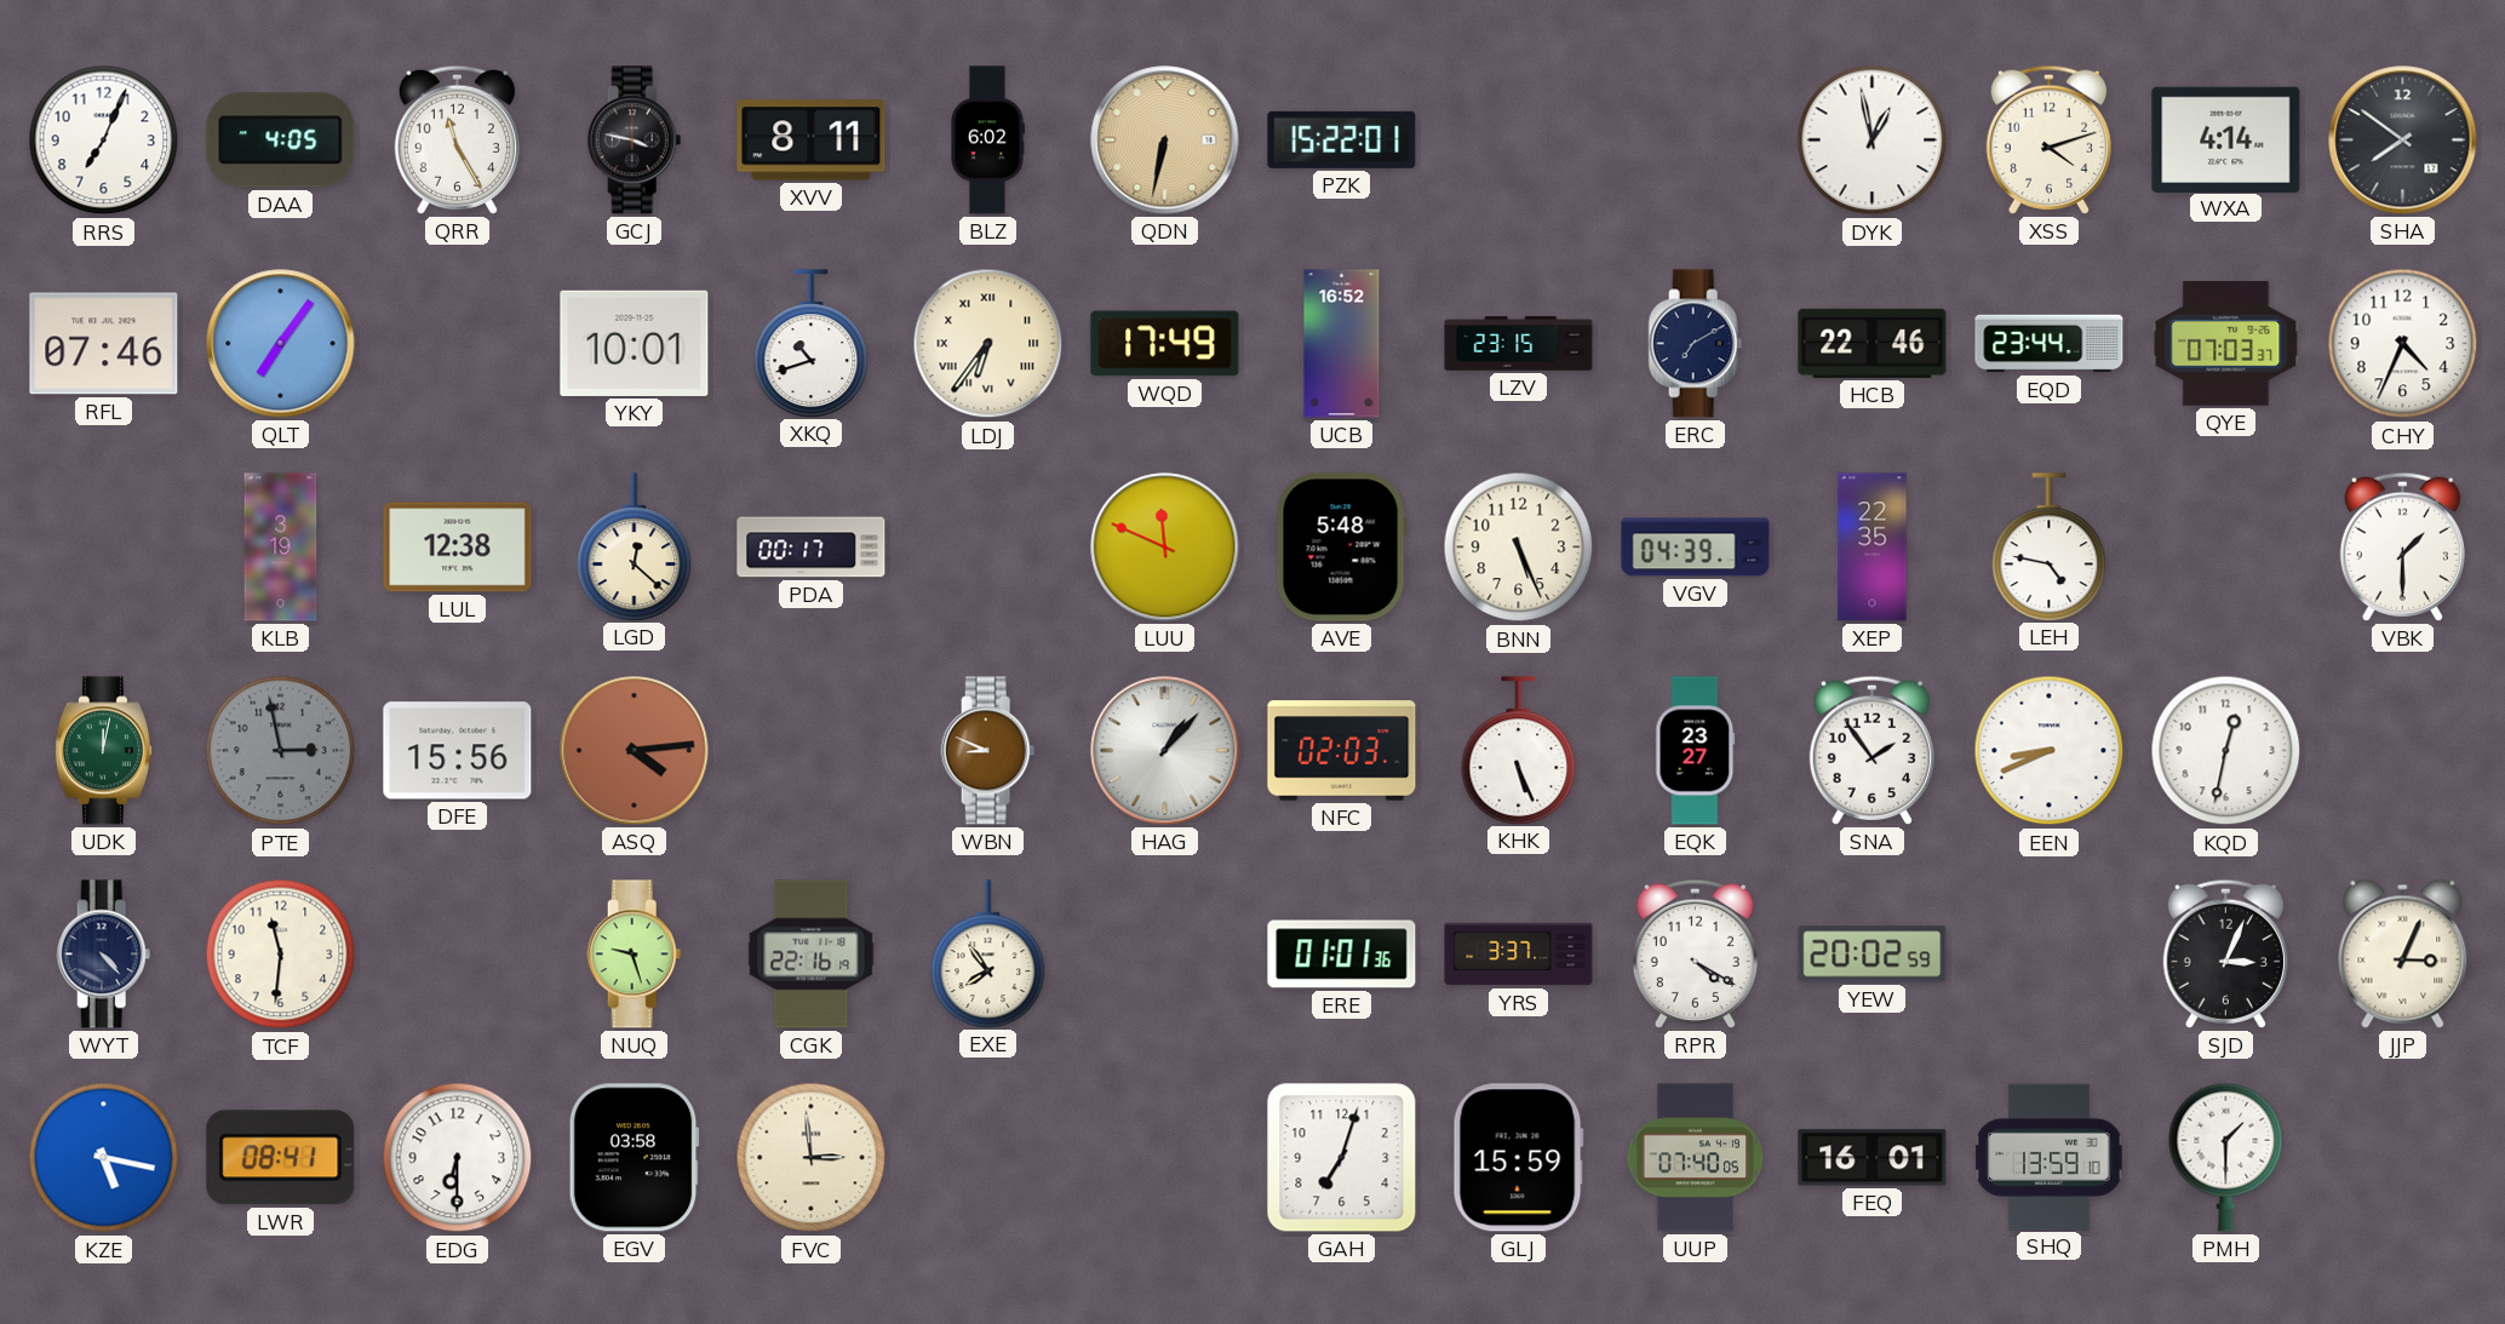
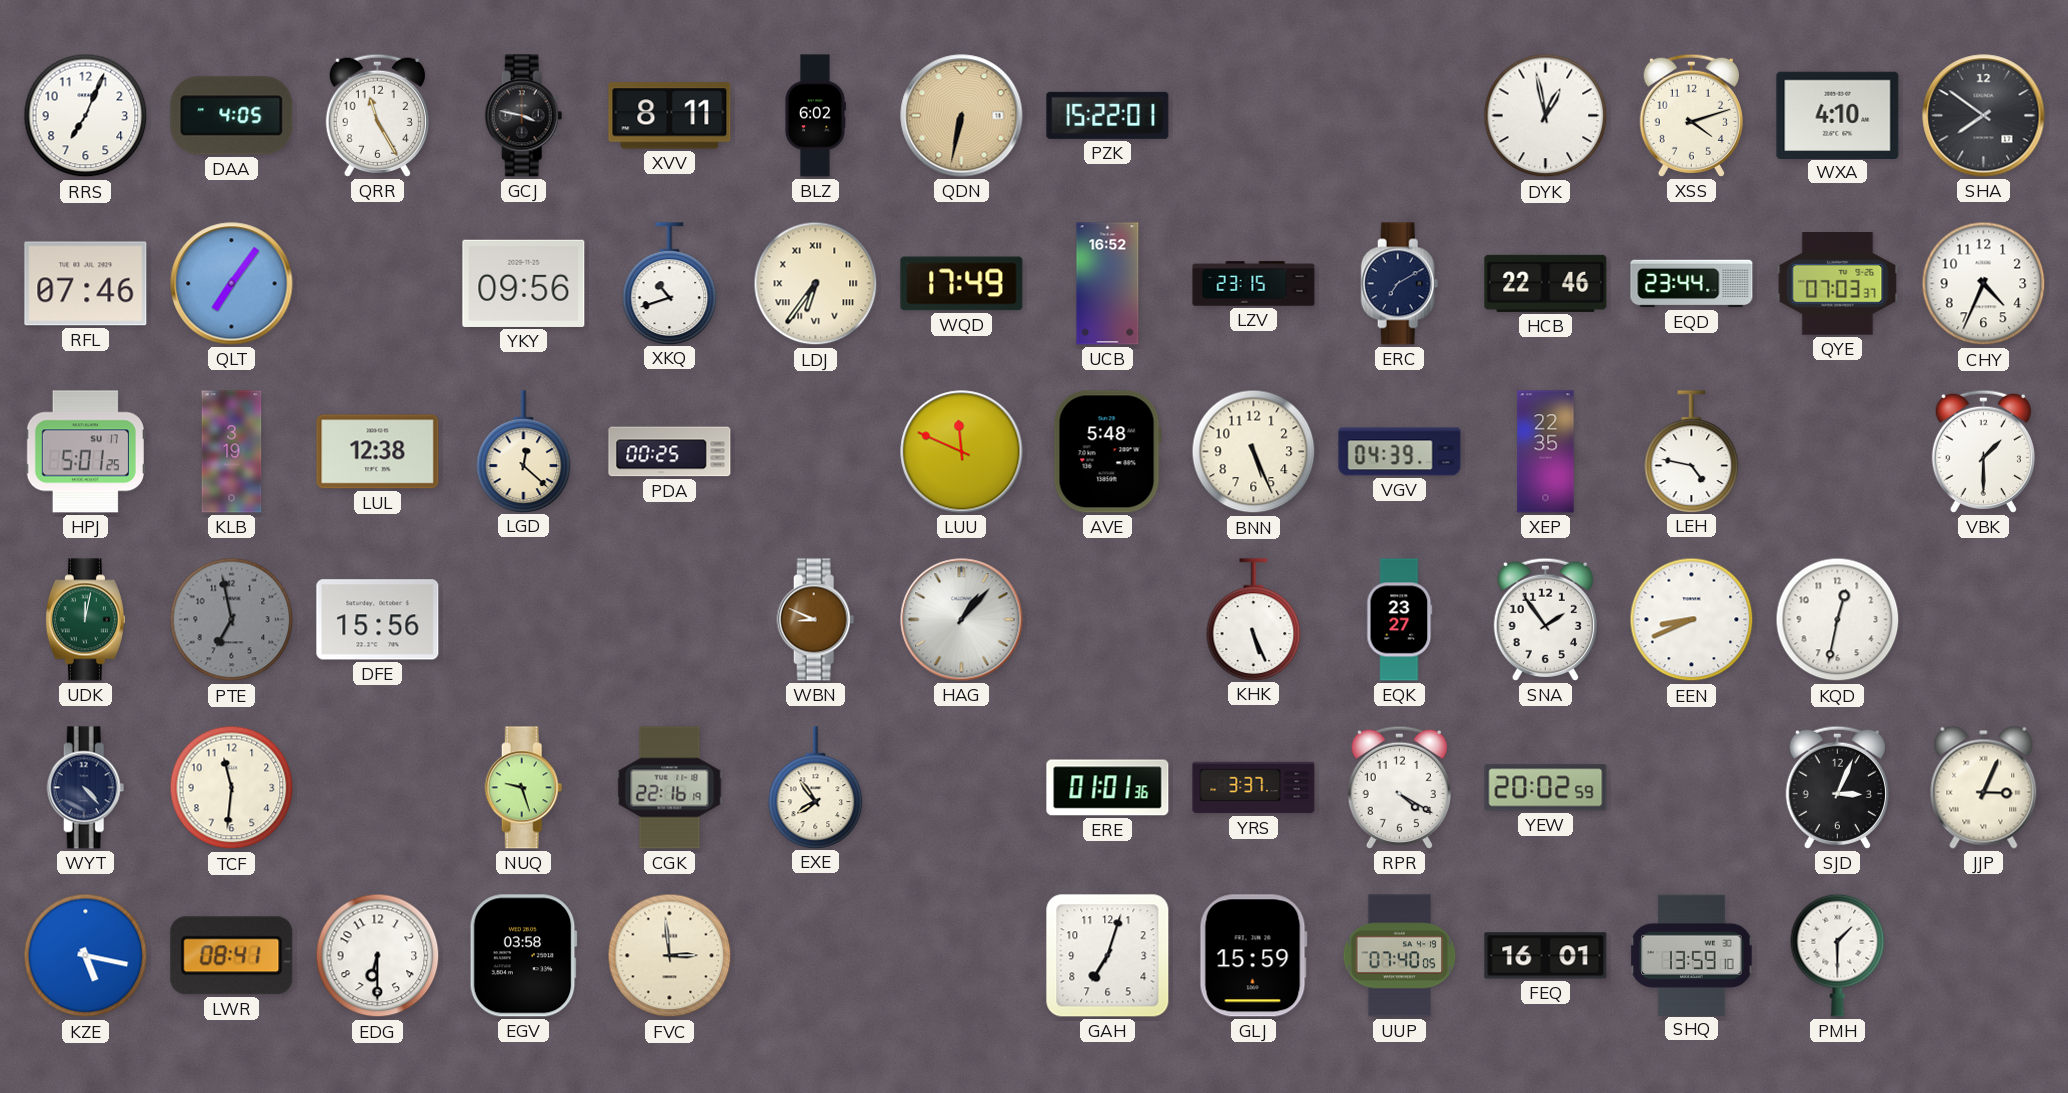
WXA: 4:14 -> 4:10
YKY: 10:01 -> 09:56
HPJ: none -> 5:01
PDA: 00:17 -> 00:25
PTE: 2:58 -> 6:58
ASQ: 4:14 -> none
NFC: 02:03 -> none
